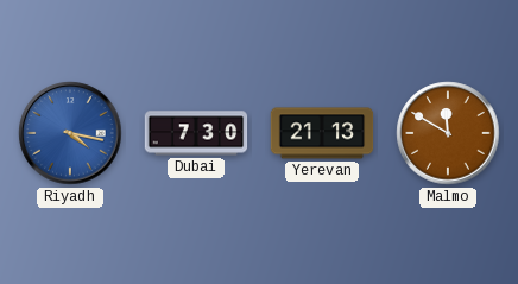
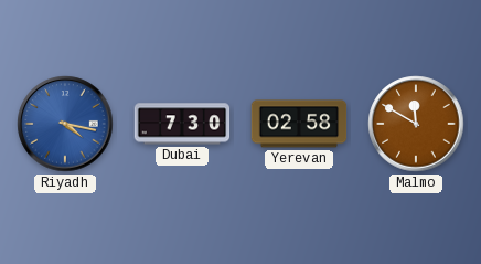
Yerevan: 21:13 -> 02:58
